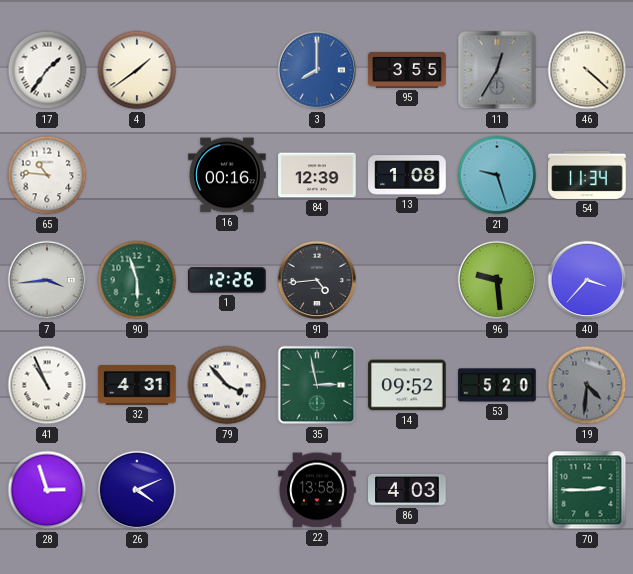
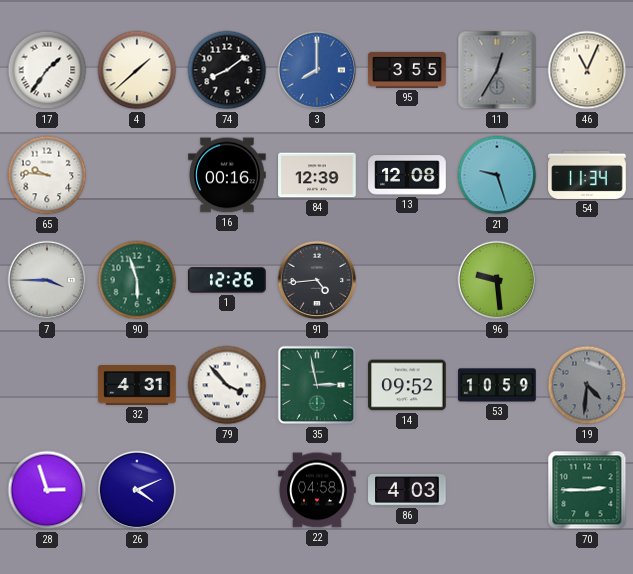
4: 1:39 -> 1:38
74: none -> 8:09
46: 4:22 -> 11:04
65: 10:46 -> 9:46
13: 1:08 -> 12:08
7: 3:44 -> 3:45
40: 3:37 -> none
41: 10:56 -> none
53: 5:20 -> 10:59
22: 13:58 -> 04:58
